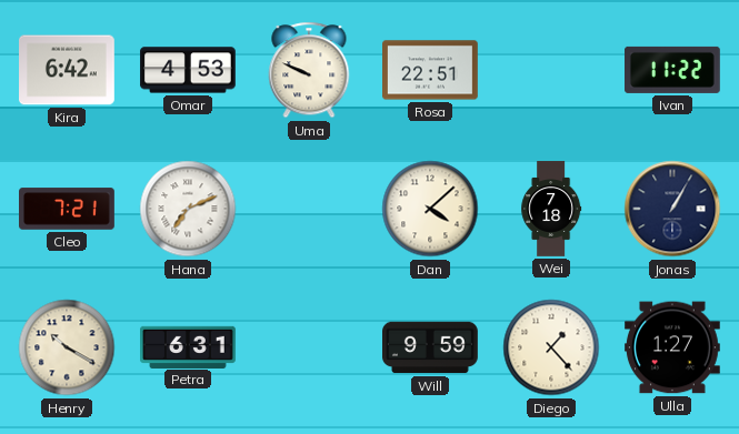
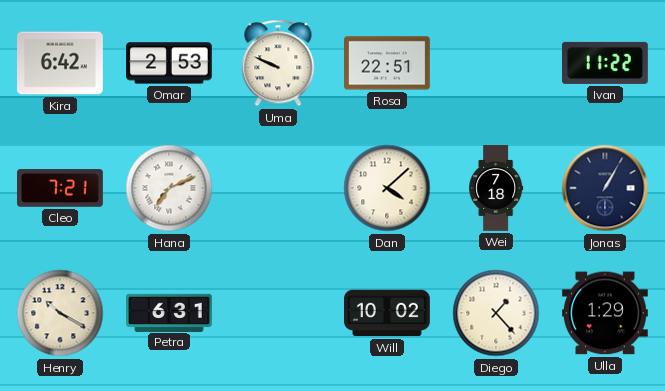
Omar: 4:53 -> 2:53
Will: 9:59 -> 10:02
Ulla: 1:27 -> 1:29
